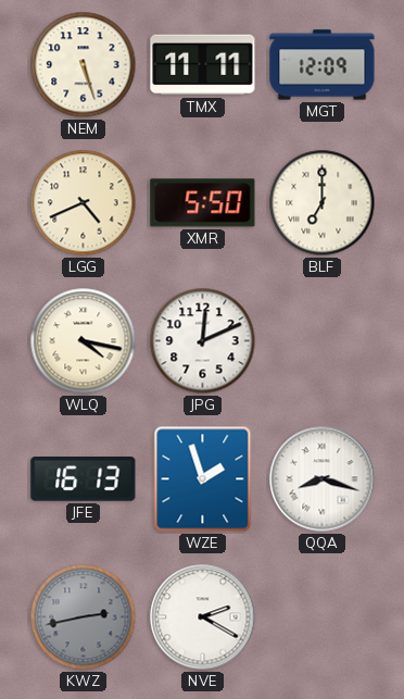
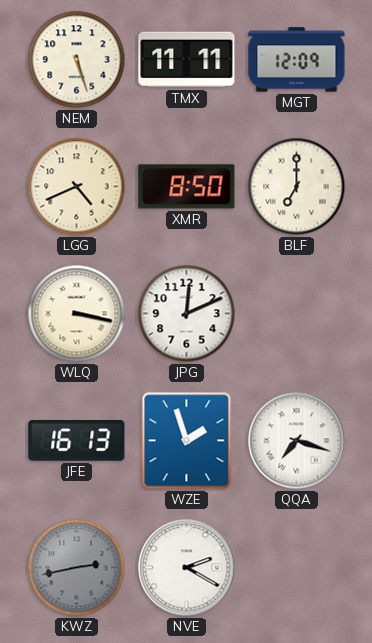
XMR: 5:50 -> 8:50
WLQ: 4:17 -> 3:17
QQA: 8:18 -> 7:18
